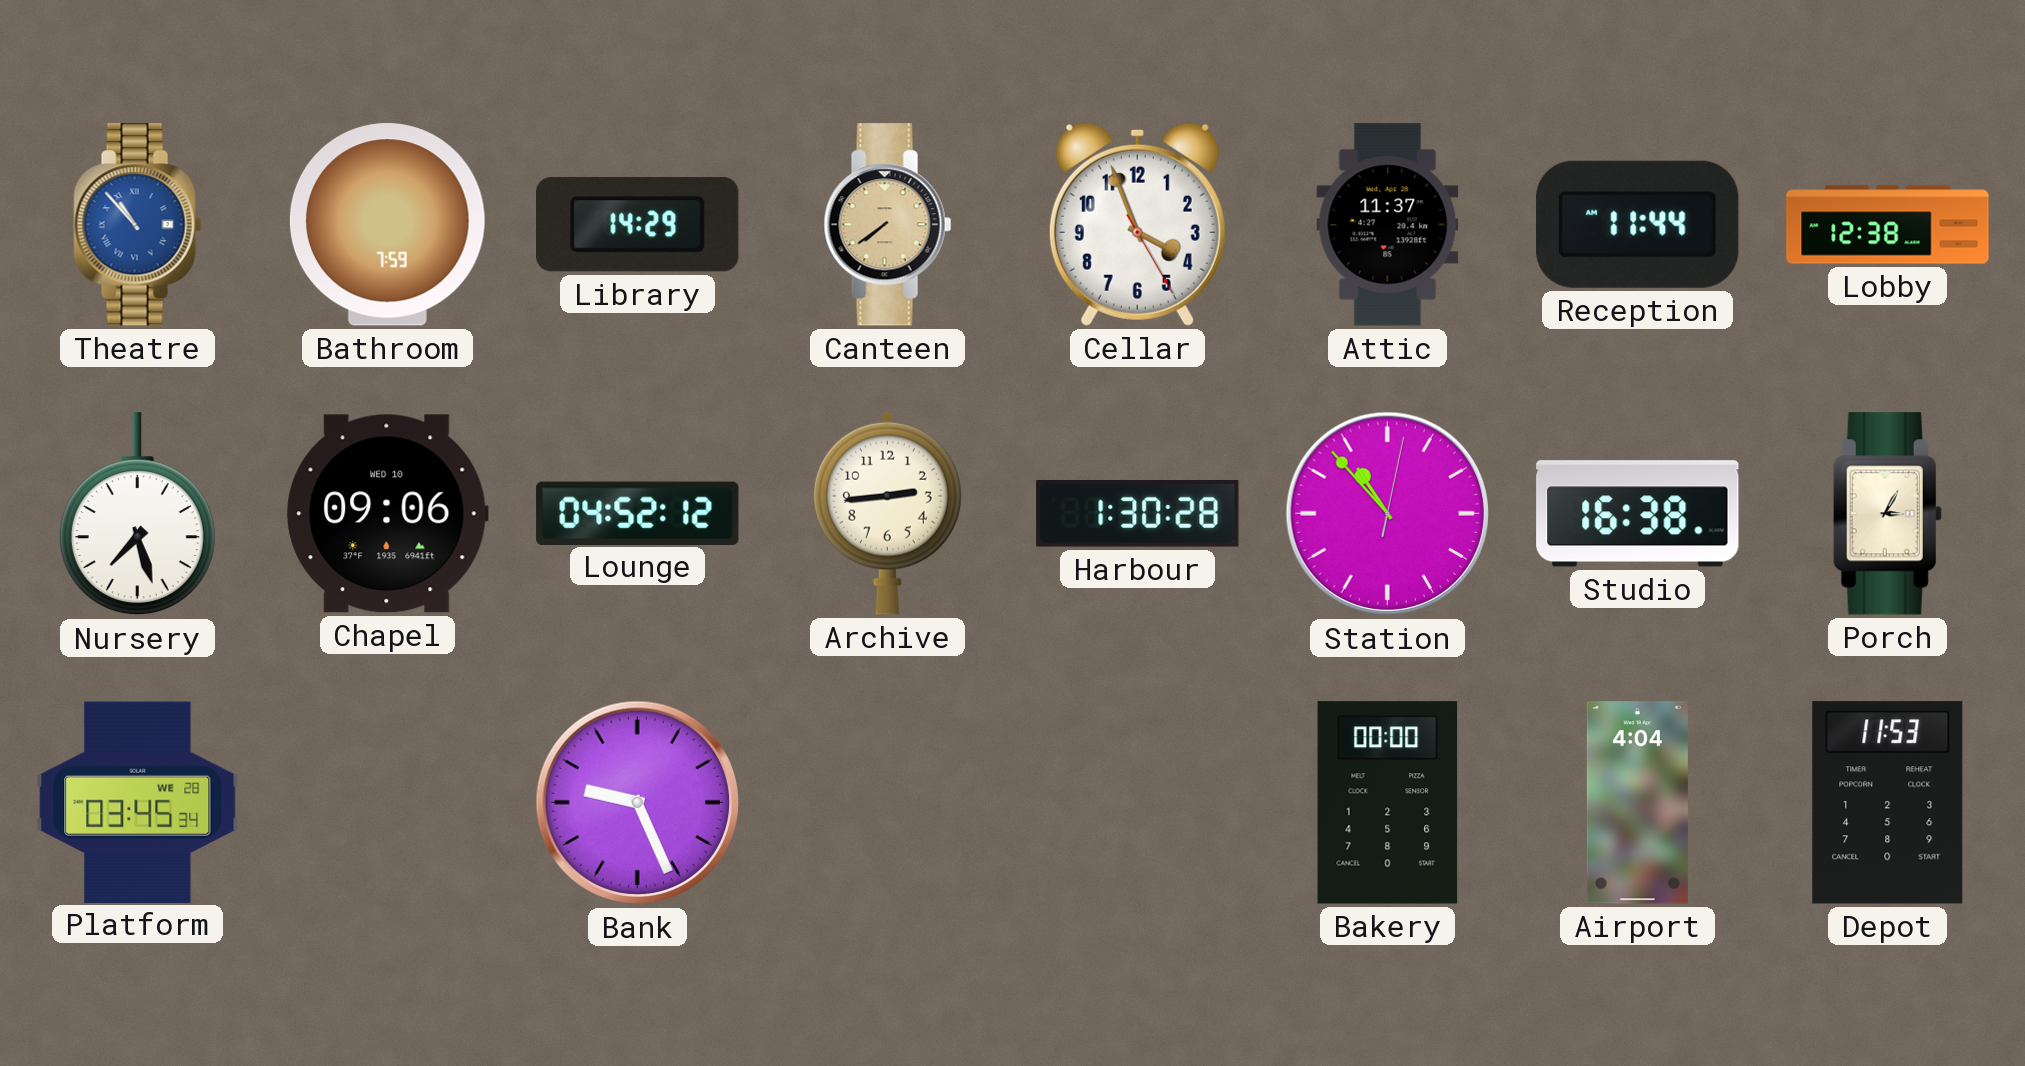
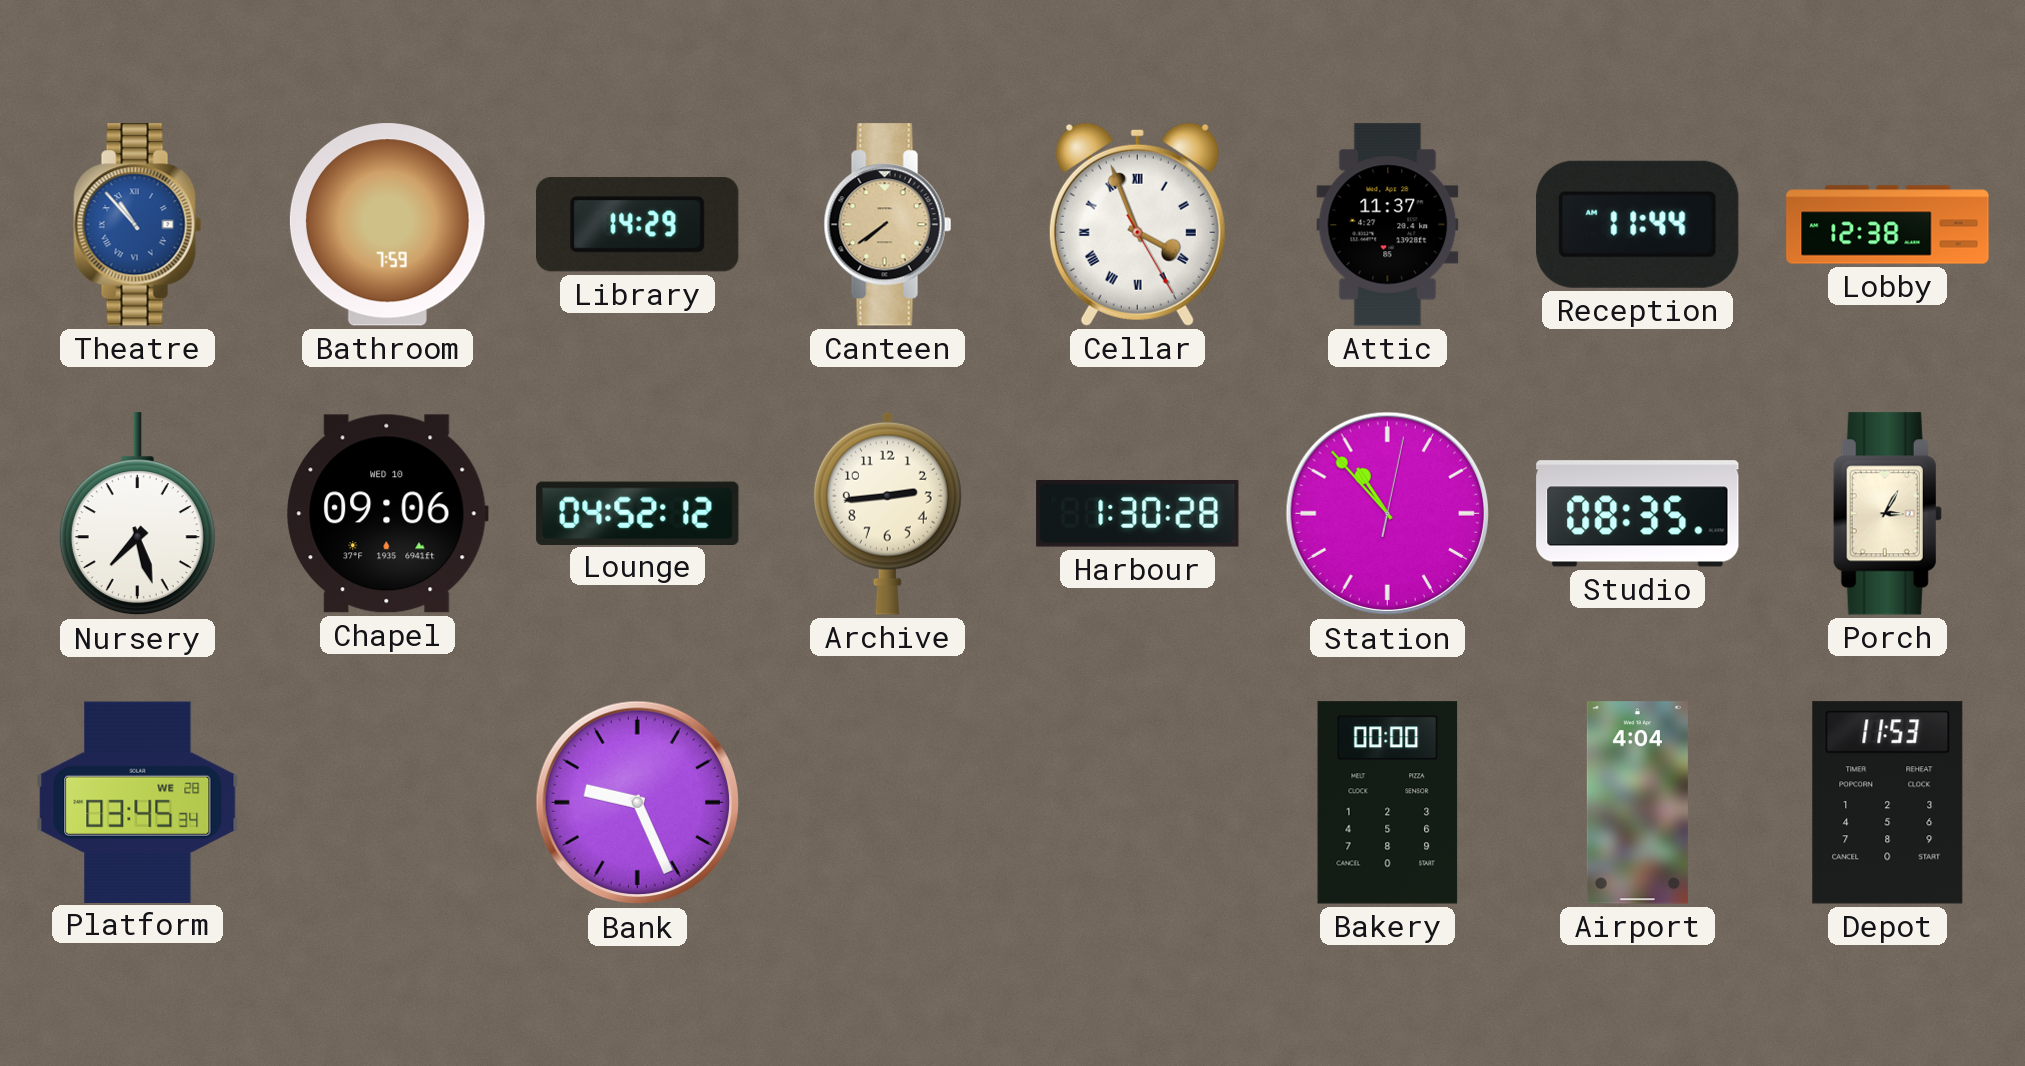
Cellar numerals: Arabic -> Roman
Studio: 16:38 -> 08:35
